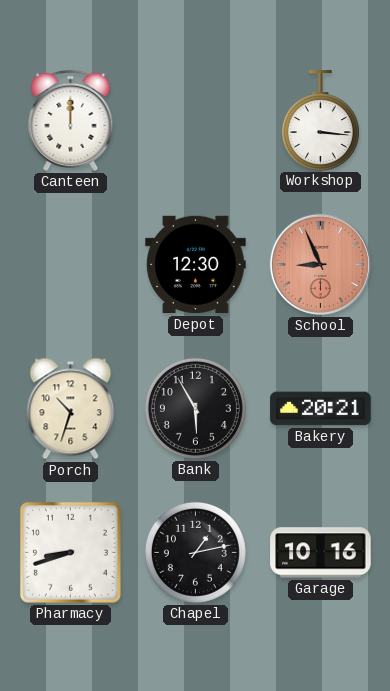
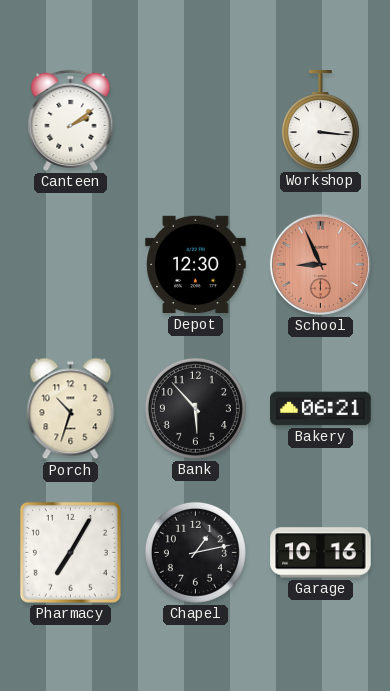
Canteen: 12:00 -> 2:09
Bank: 5:55 -> 5:53
Bakery: 20:21 -> 06:21
Pharmacy: 8:42 -> 7:05
